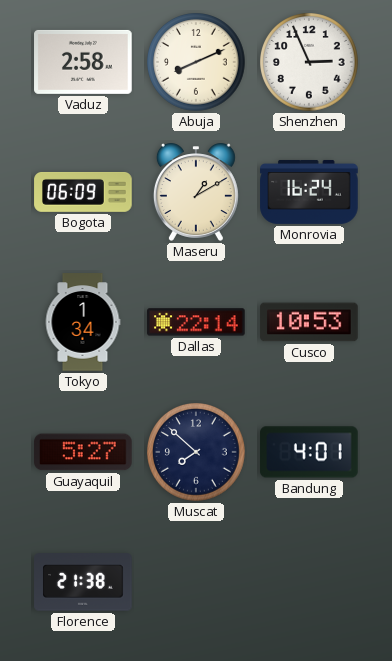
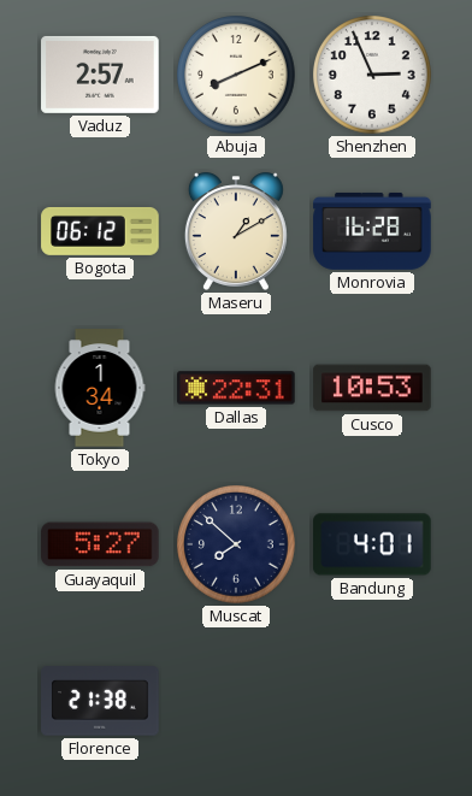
Vaduz: 2:58 -> 2:57
Bogota: 06:09 -> 06:12
Monrovia: 16:24 -> 16:28
Dallas: 22:14 -> 22:31
